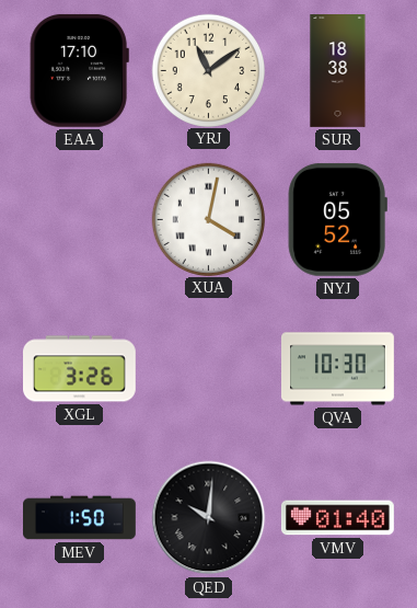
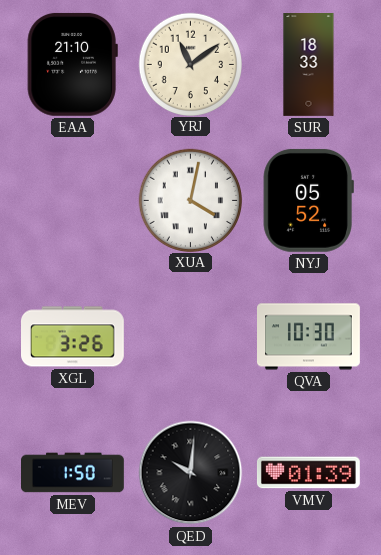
EAA: 17:10 -> 21:10
SUR: 18:38 -> 18:33
VMV: 01:40 -> 01:39
